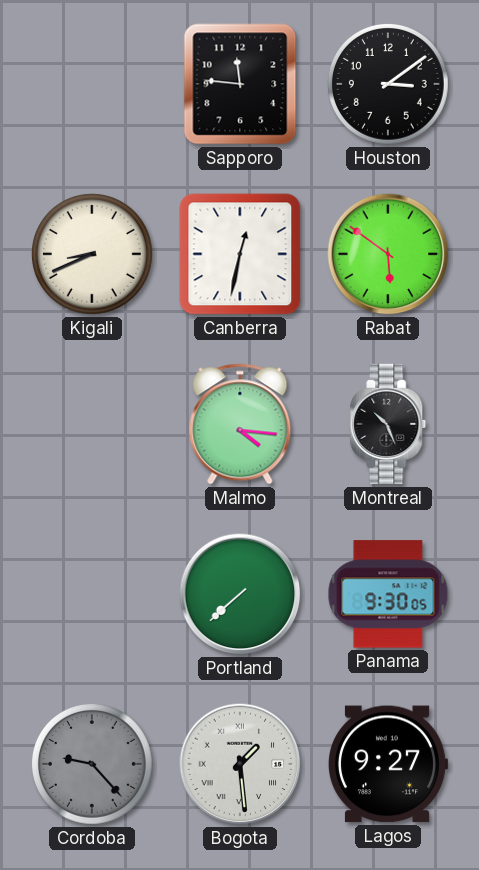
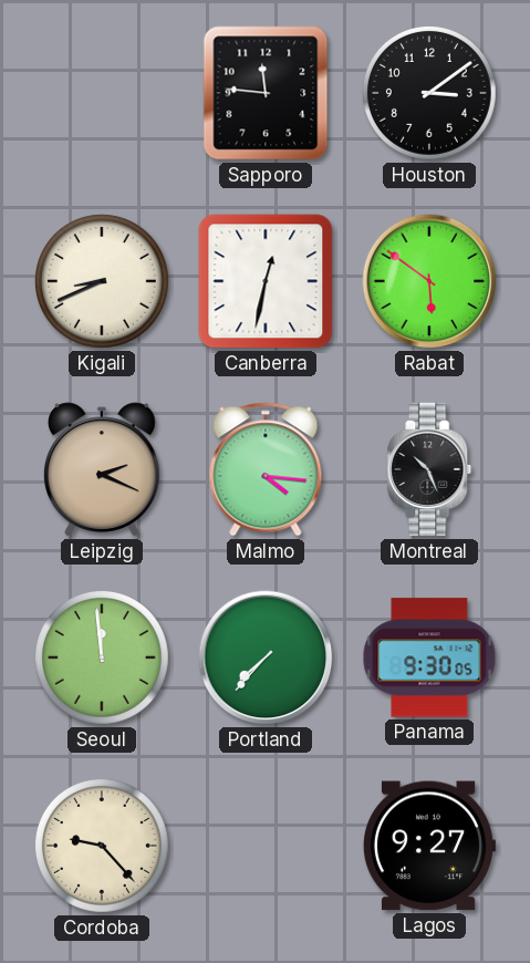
Leipzig: none -> 2:19
Seoul: none -> 11:59
Portland: 7:38 -> 7:37
Cordoba dial: grey -> cream
Bogota: 1:29 -> none
